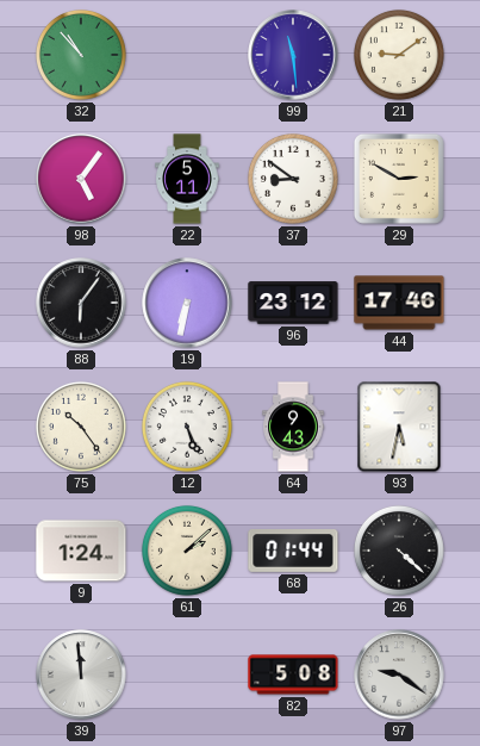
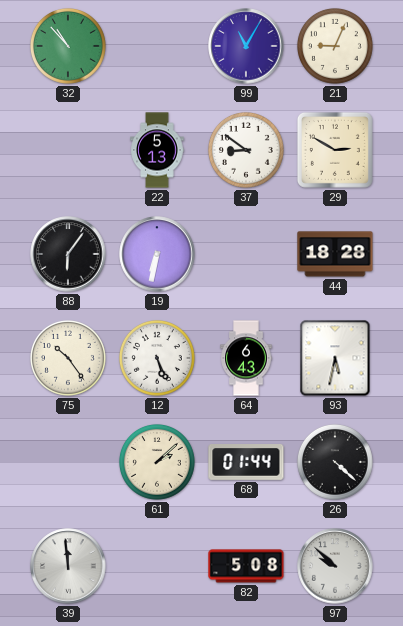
99: 11:29 -> 11:05
21: 9:09 -> 9:04
98: 5:06 -> none
22: 5:11 -> 5:13
96: 23:12 -> none
44: 17:46 -> 18:28
64: 9:43 -> 6:43
9: 1:24 -> none
97: 9:21 -> 9:52
